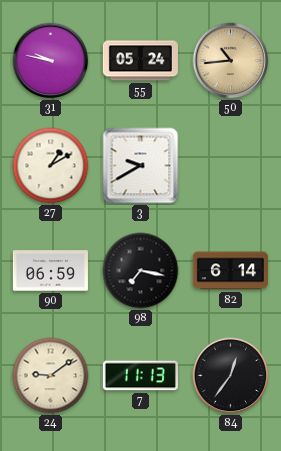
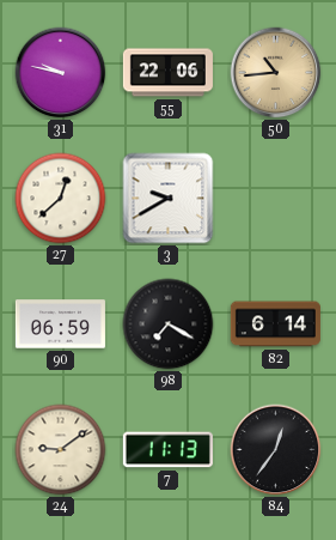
55: 05:24 -> 22:06
27: 1:10 -> 12:38
98: 7:17 -> 7:20
